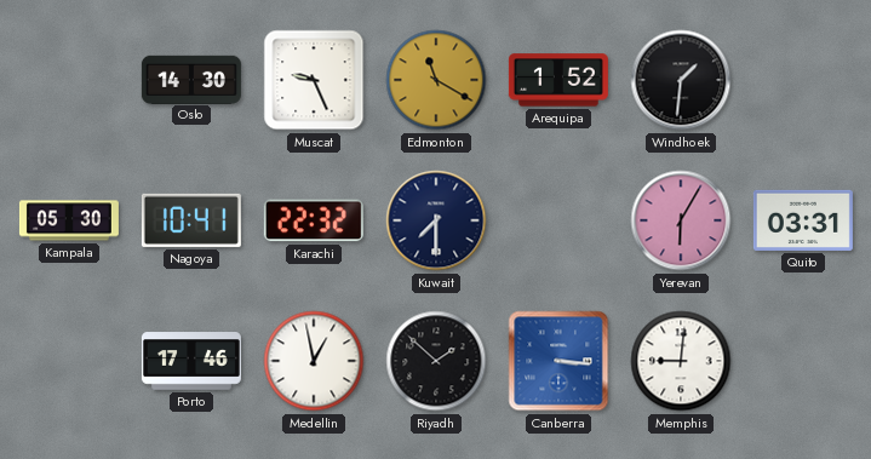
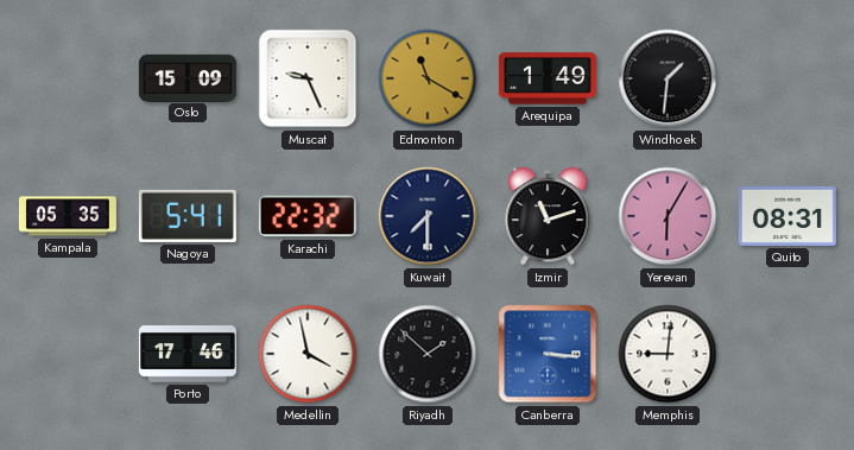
Oslo: 14:30 -> 15:09
Arequipa: 1:52 -> 1:49
Kampala: 05:30 -> 05:35
Nagoya: 10:41 -> 5:41
Izmir: none -> 11:12
Quito: 03:31 -> 08:31
Medellin: 12:58 -> 3:58
